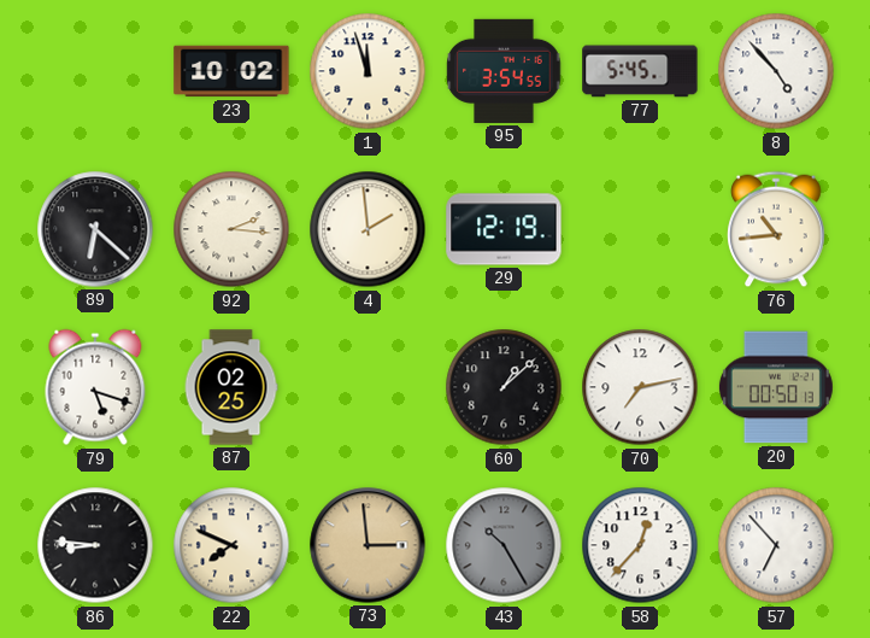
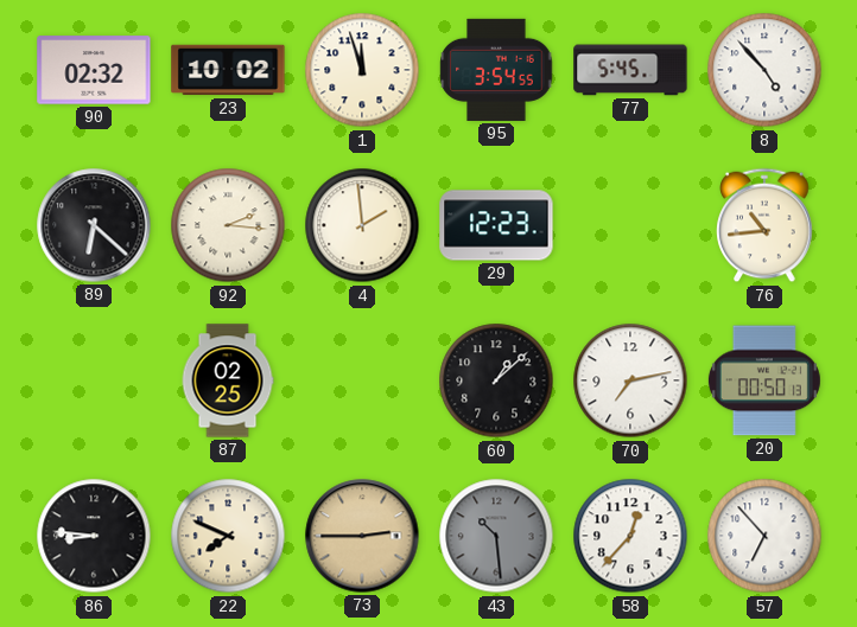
90: none -> 02:32
29: 12:19 -> 12:23
79: 5:18 -> none
73: 2:59 -> 2:45
43: 10:25 -> 10:29
